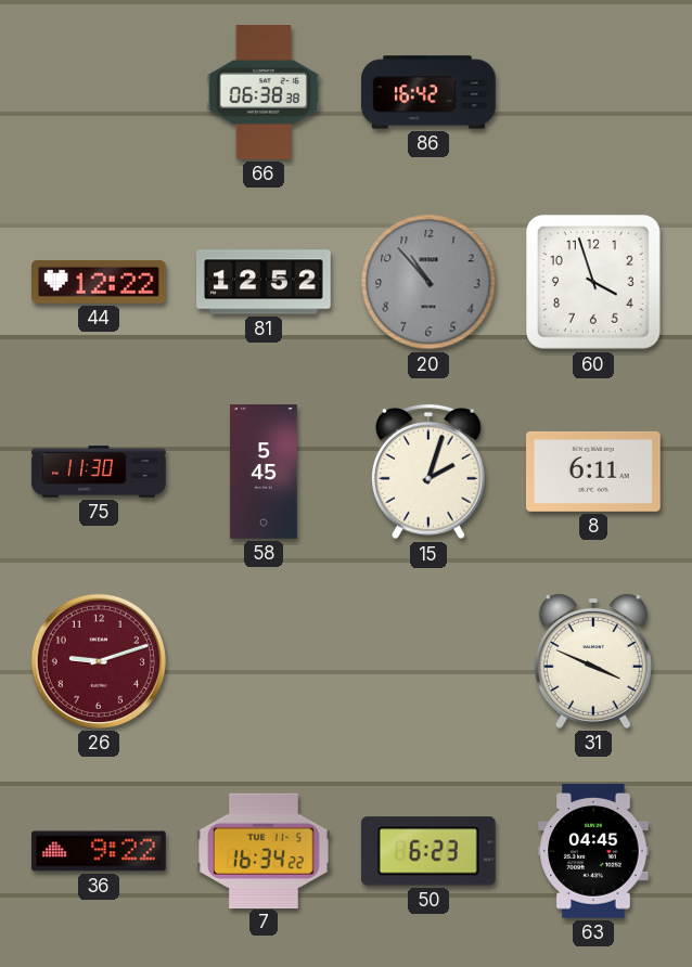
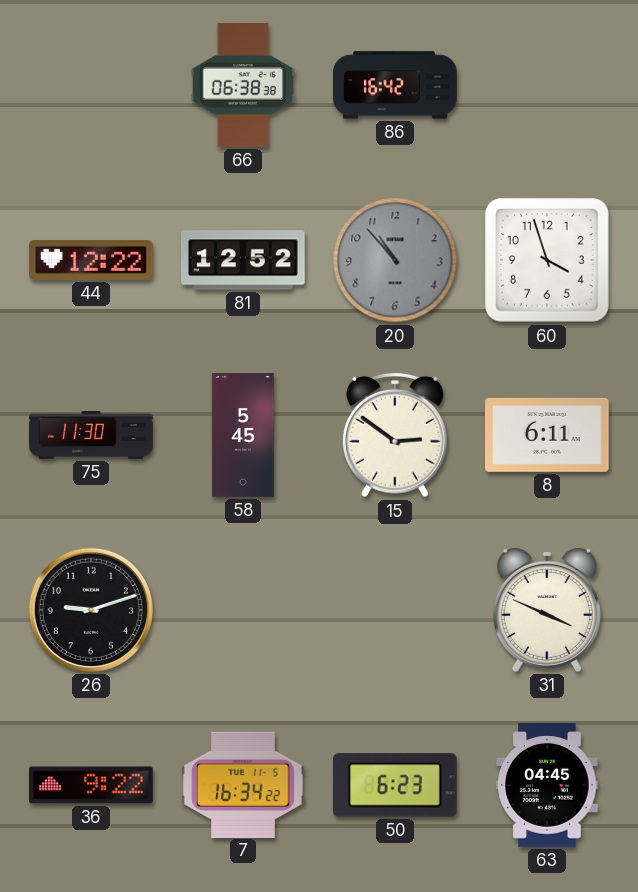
15: 2:03 -> 2:51
26 dial: burgundy -> black
